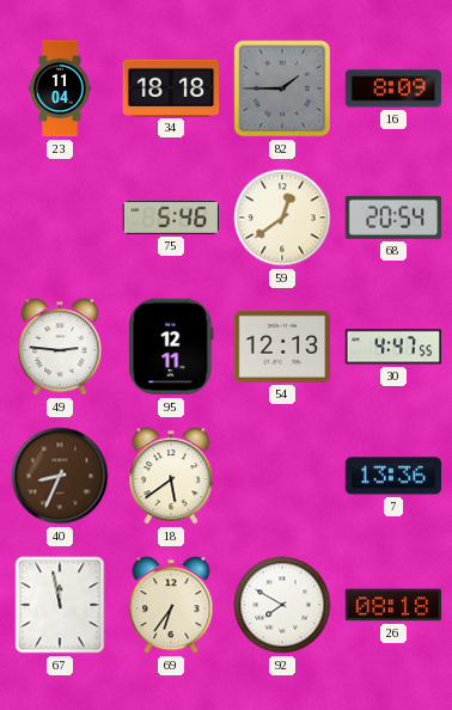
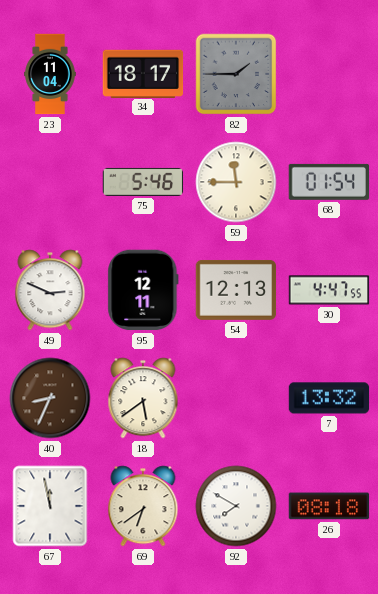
34: 18:18 -> 18:17
16: 8:09 -> none
59: 12:39 -> 11:45
68: 20:54 -> 01:54
49: 2:46 -> 2:49
7: 13:36 -> 13:32
69: 6:36 -> 6:39
